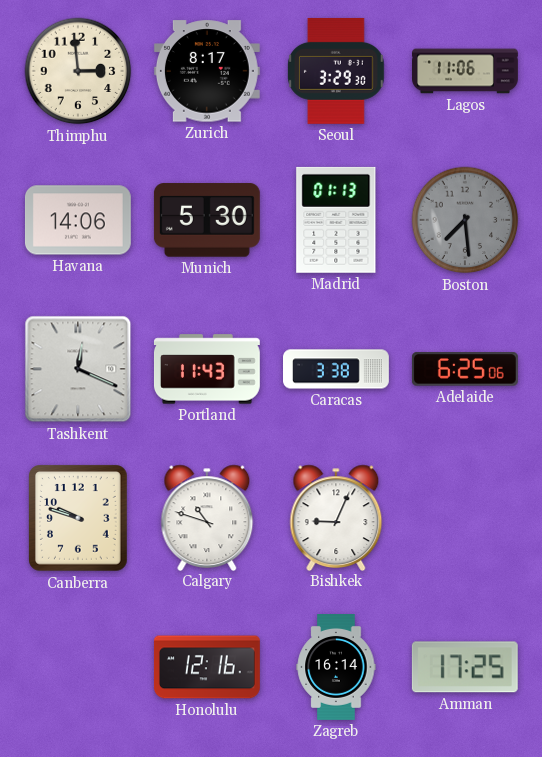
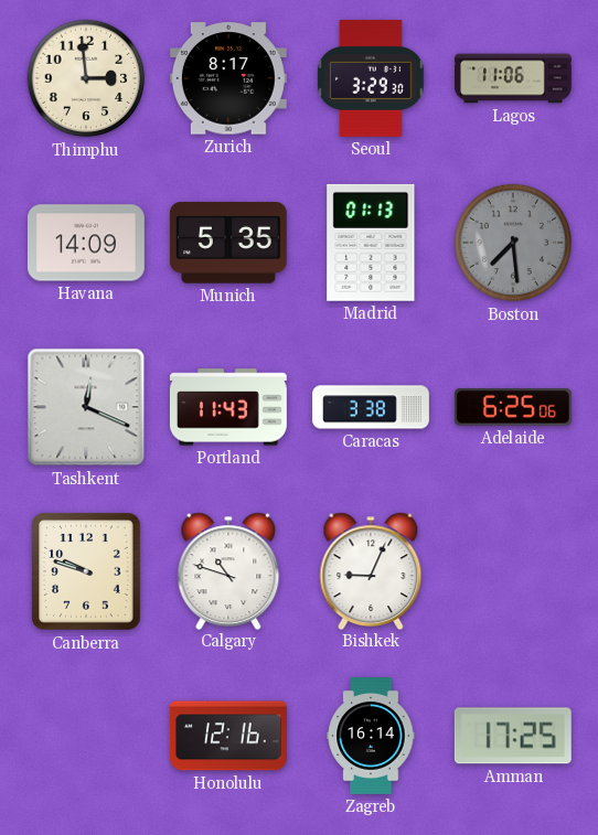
Havana: 14:06 -> 14:09
Munich: 5:30 -> 5:35
